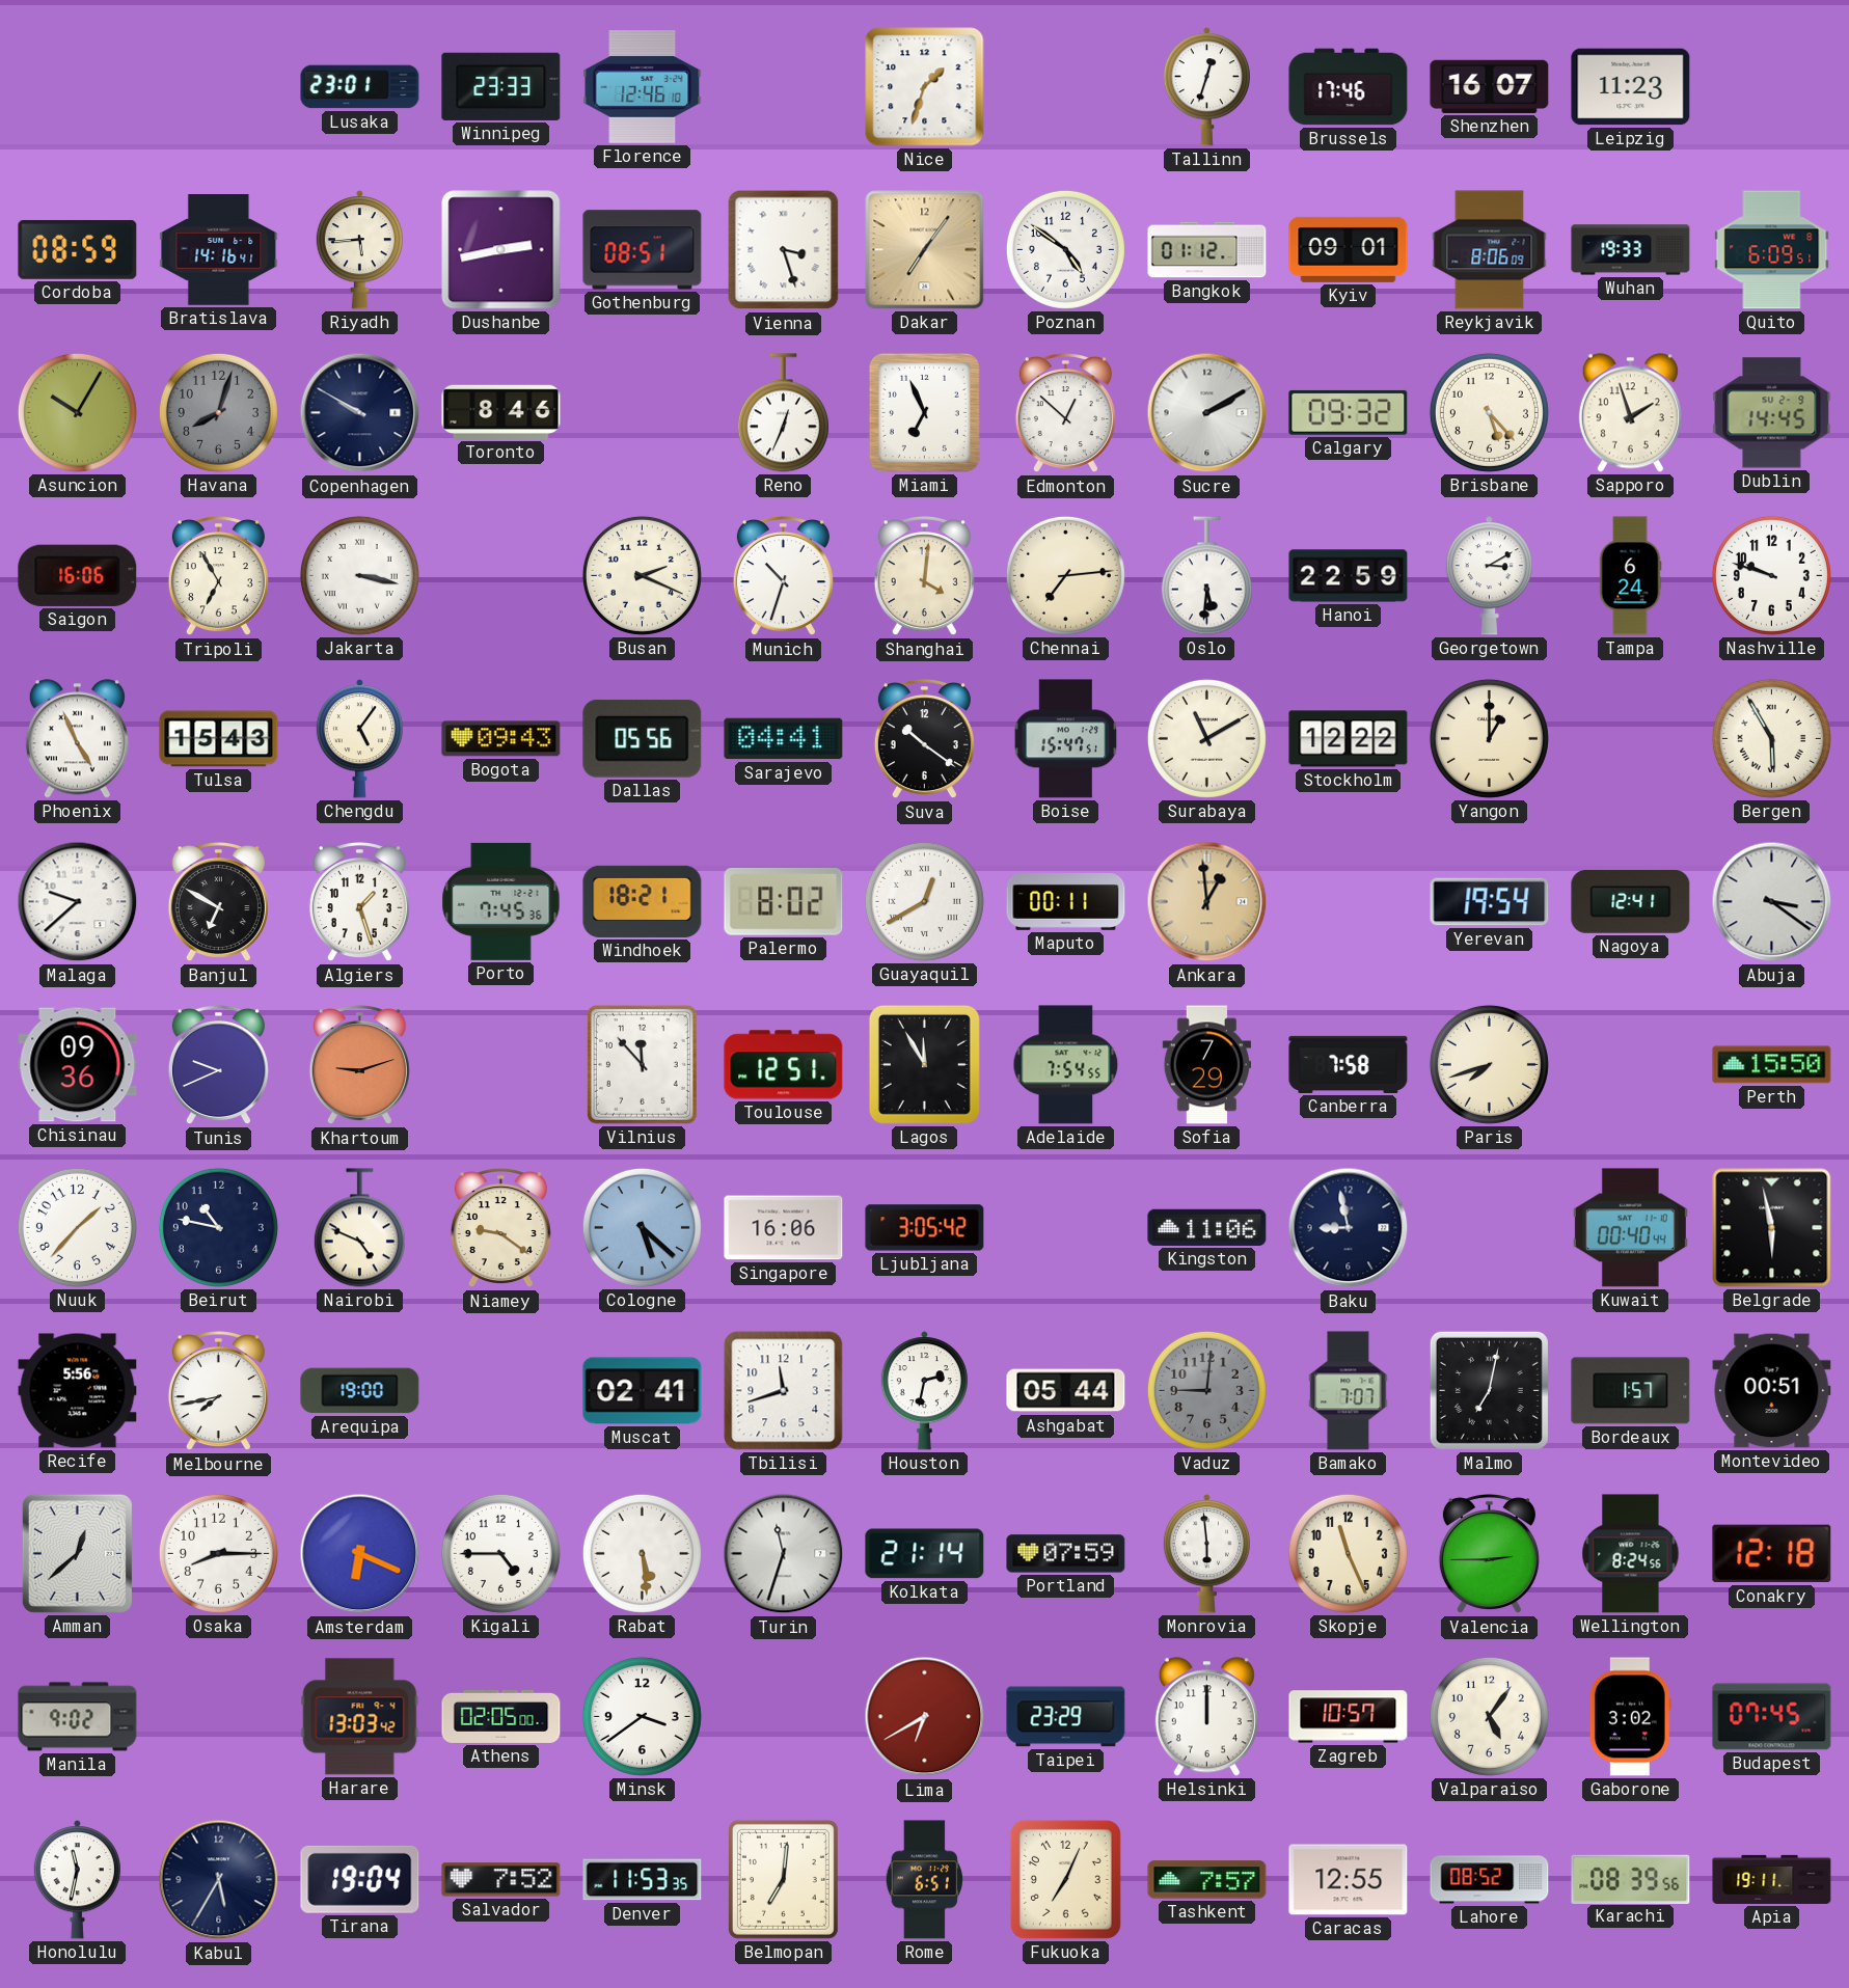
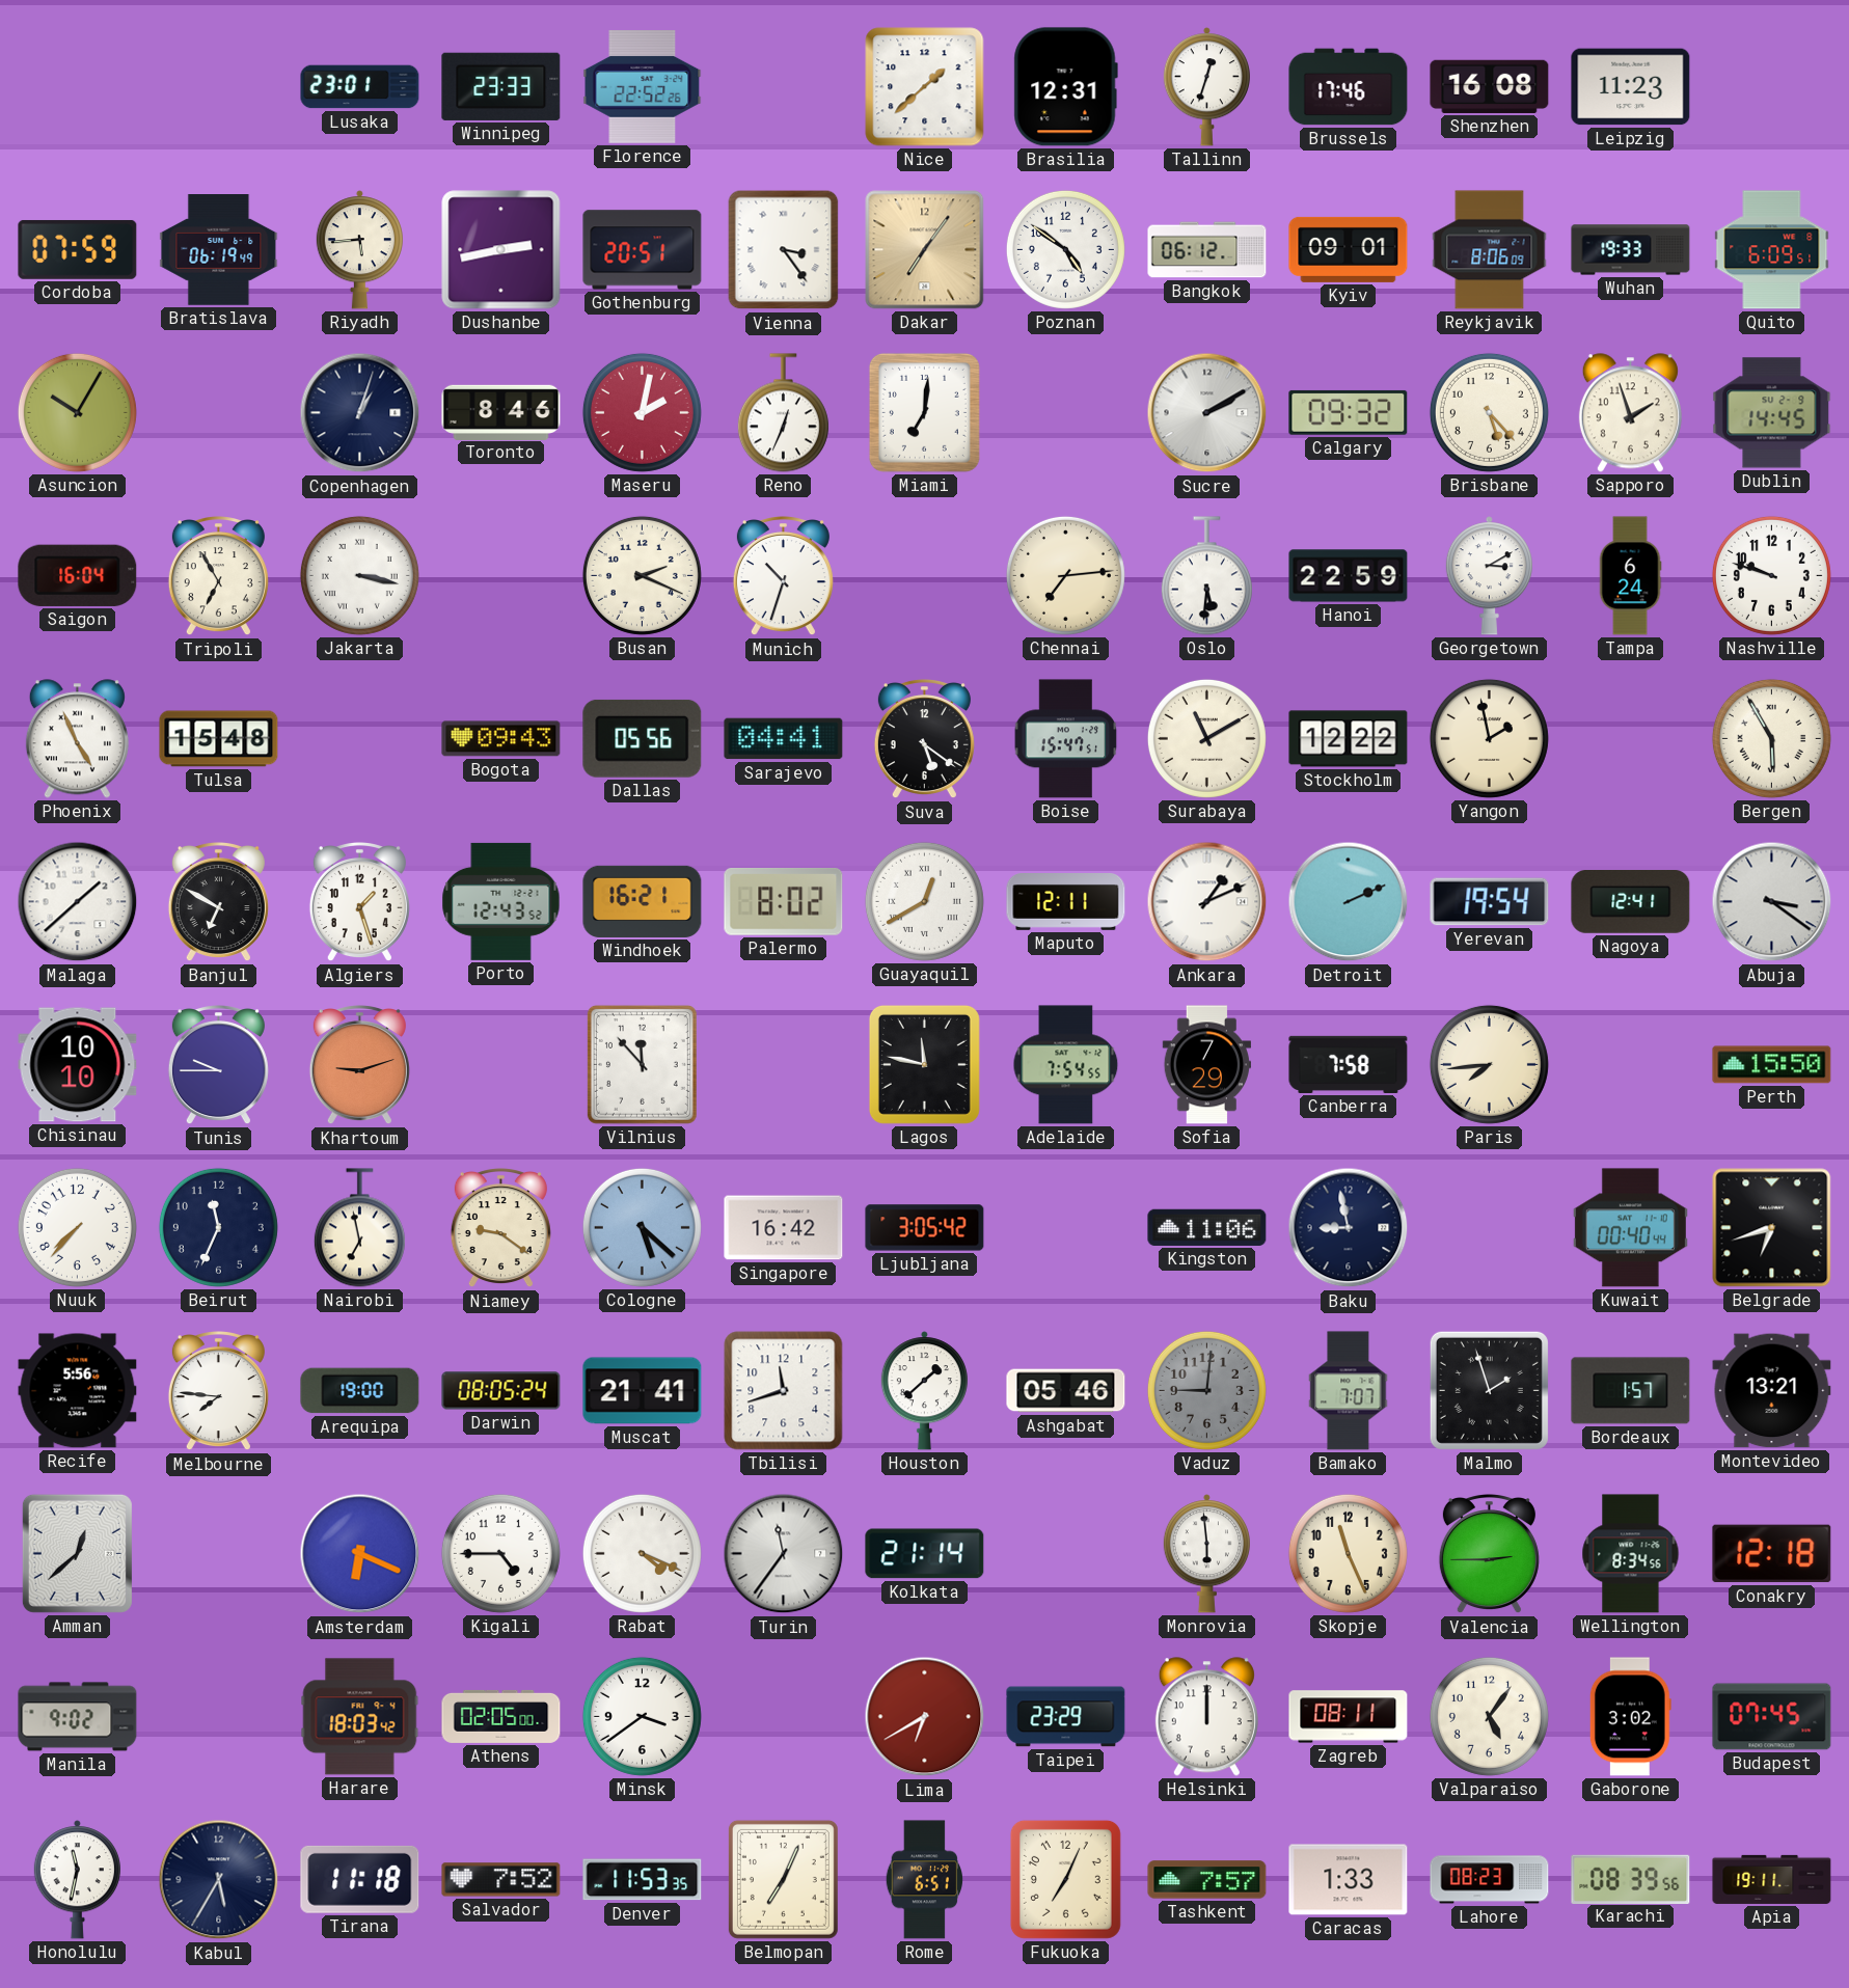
Florence: 12:46 -> 22:52
Nice: 1:33 -> 1:38
Brasilia: none -> 12:31
Shenzhen: 16:07 -> 16:08
Cordoba: 08:59 -> 07:59
Bratislava: 14:16 -> 06:19
Gothenburg: 08:51 -> 20:51
Vienna: 3:27 -> 3:24
Bangkok: 01:12 -> 06:12
Havana: 8:03 -> none
Copenhagen: 9:50 -> 1:03
Maseru: none -> 2:02
Miami: 6:56 -> 7:01
Edmonton: 12:52 -> none
Saigon: 16:06 -> 16:04
Shanghai: 4:01 -> none
Tulsa: 15:43 -> 15:48
Chengdu: 5:06 -> none
Suva: 10:21 -> 5:21
Yangon: 1:00 -> 1:58
Malaga: 9:38 -> 1:38
Porto: 7:45 -> 12:43
Windhoek: 18:21 -> 16:21
Maputo: 00:11 -> 12:11
Ankara: 12:59 -> 1:11
Ankara dial: champagne -> white
Detroit: none -> 2:11
Chisinau: 09:36 -> 10:10
Tunis: 9:41 -> 9:45
Toulouse: 12:51 -> none
Lagos: 11:55 -> 11:47
Paris: 7:42 -> 7:44
Nuuk: 1:37 -> 7:37
Beirut: 10:47 -> 11:34
Nairobi: 4:49 -> 6:58
Singapore: 16:06 -> 16:42
Belgrade: 5:58 -> 6:42
Melbourne: 7:43 -> 7:46
Darwin: none -> 08:05
Muscat: 02:41 -> 21:41
Houston: 2:32 -> 1:38
Ashgabat: 05:44 -> 05:46
Malmo: 7:02 -> 1:57
Montevideo: 00:51 -> 13:21
Osaka: 8:15 -> none
Rabat: 5:29 -> 4:19
Turin: 11:33 -> 11:36
Portland: 07:59 -> none
Wellington: 8:24 -> 8:34
Harare: 13:03 -> 18:03
Zagreb: 10:57 -> 08:11
Tirana: 19:04 -> 11:18
Belmopan: 7:01 -> 7:04
Caracas: 12:55 -> 1:33
Lahore: 08:52 -> 08:23
